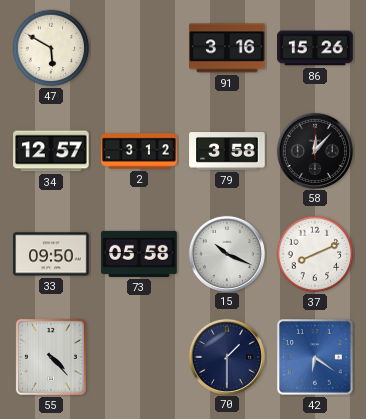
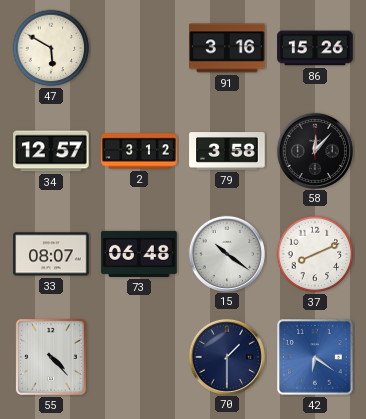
33: 09:50 -> 08:07
73: 05:58 -> 06:48
15: 10:19 -> 10:21
